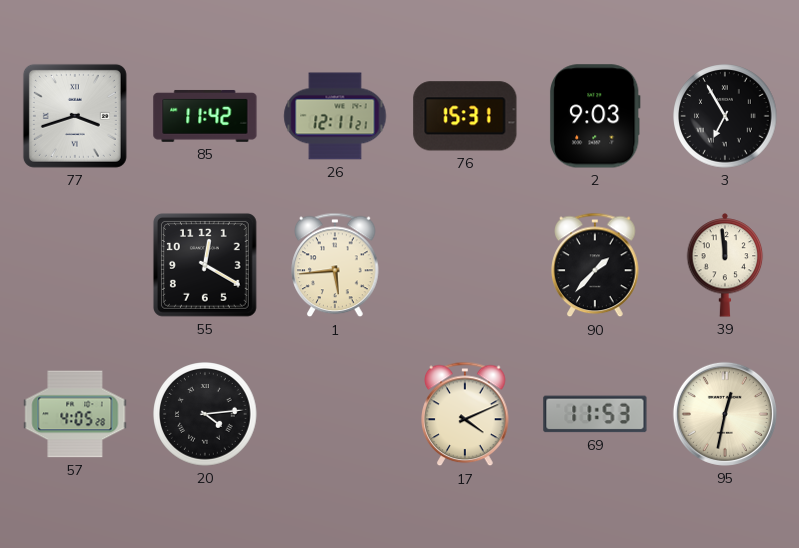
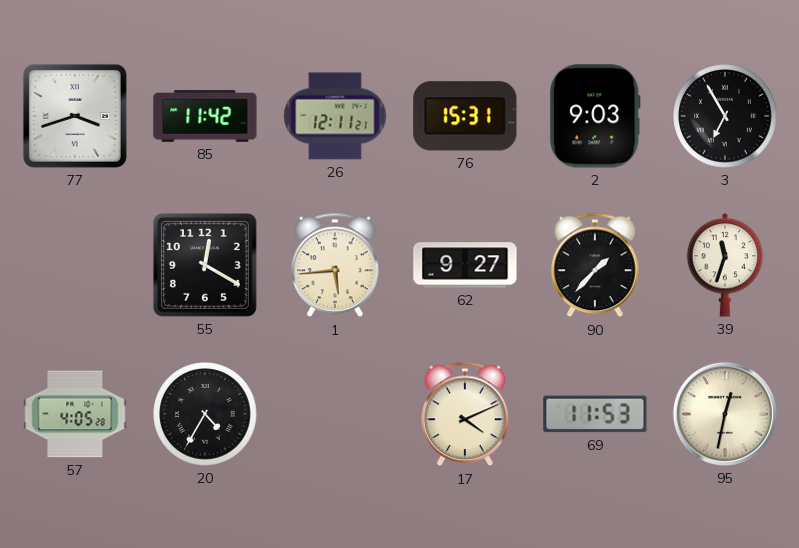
62: none -> 9:27
39: 11:59 -> 11:33
20: 4:14 -> 4:35
